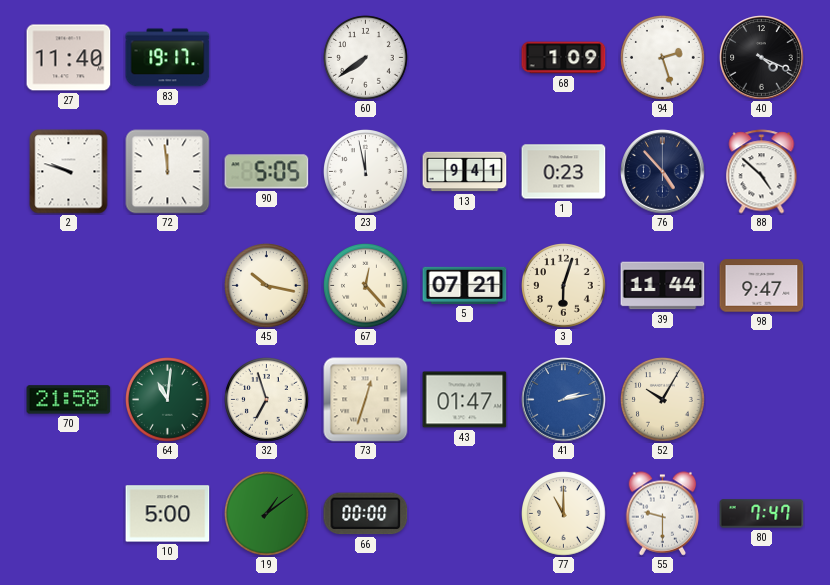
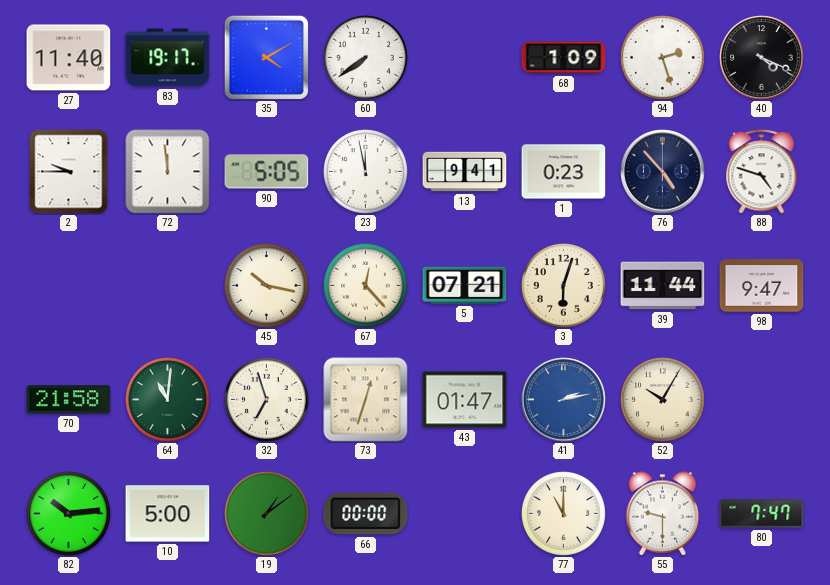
35: none -> 4:10
2: 9:48 -> 9:45
88: 4:52 -> 4:48
82: none -> 10:14
